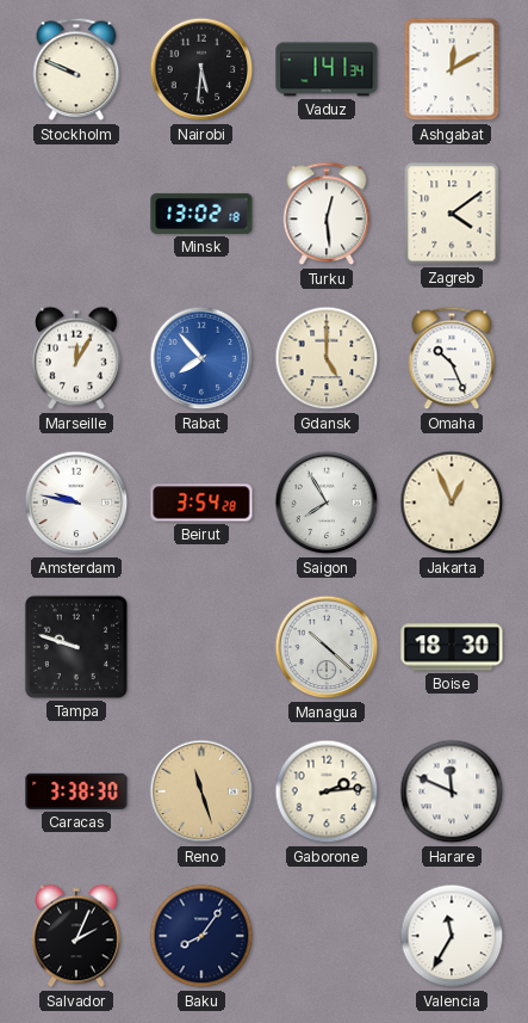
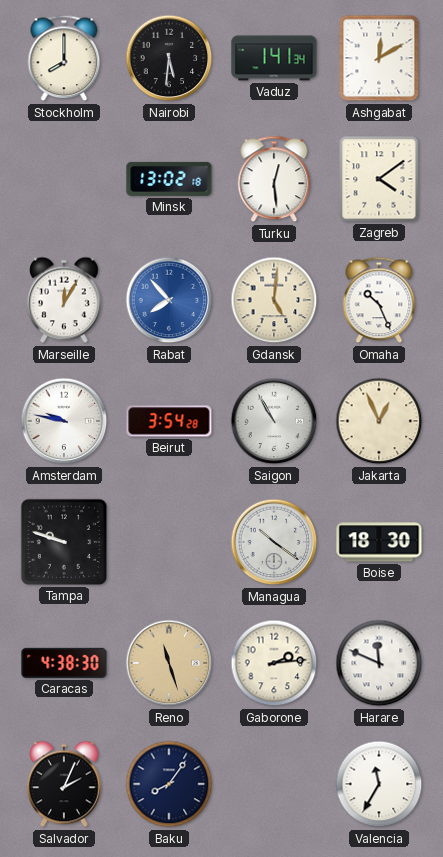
Stockholm: 9:49 -> 8:00
Gdansk: 5:00 -> 5:01
Saigon: 7:55 -> 10:55
Managua: 10:22 -> 10:21
Caracas: 3:38 -> 4:38
